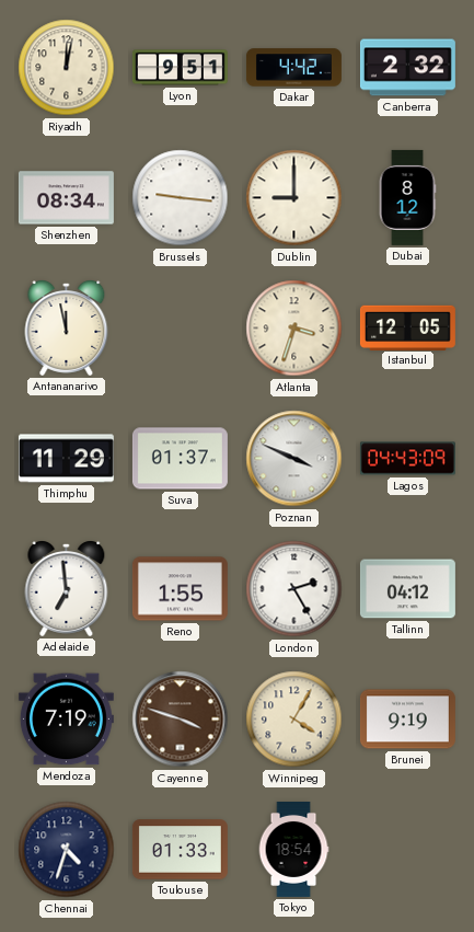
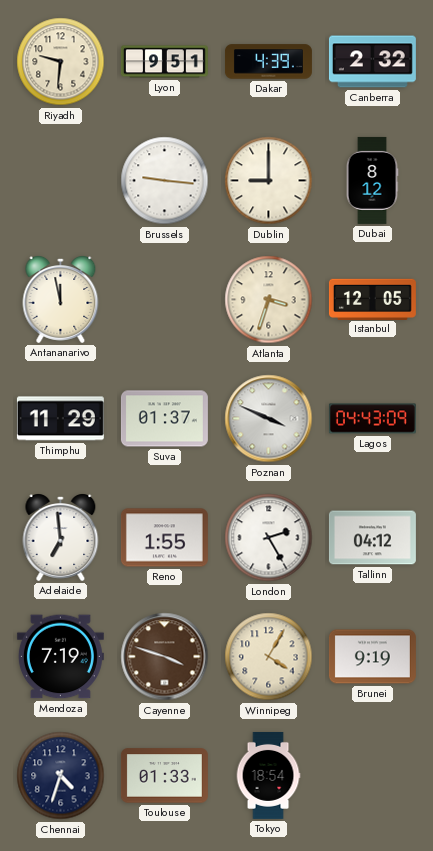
Riyadh: 12:02 -> 9:31
Dakar: 4:42 -> 4:39
Shenzhen: 08:34 -> none
